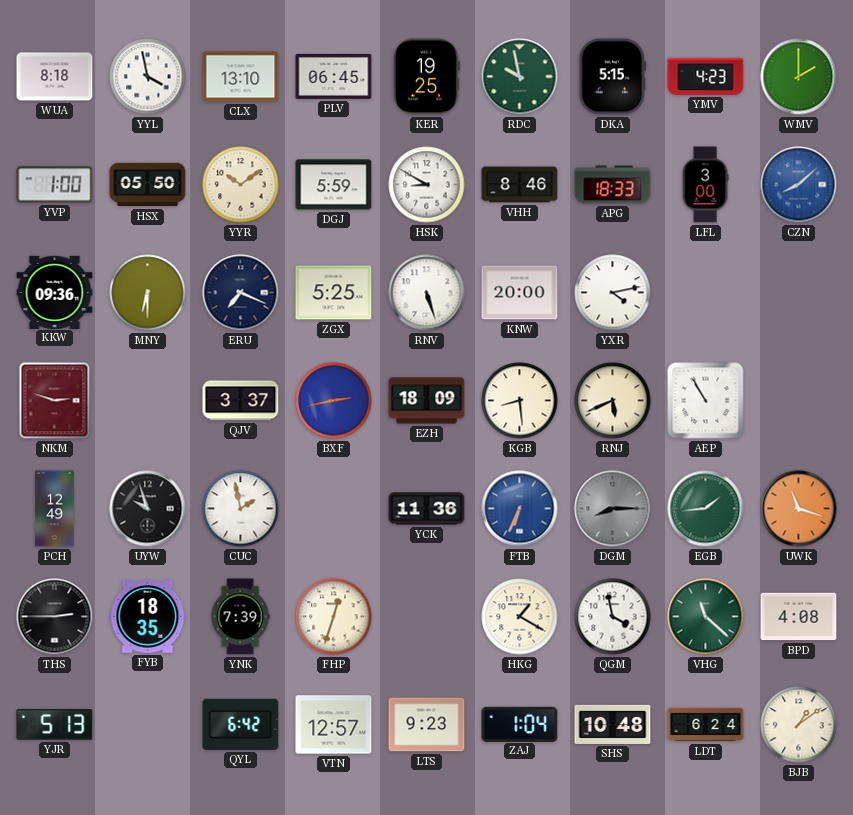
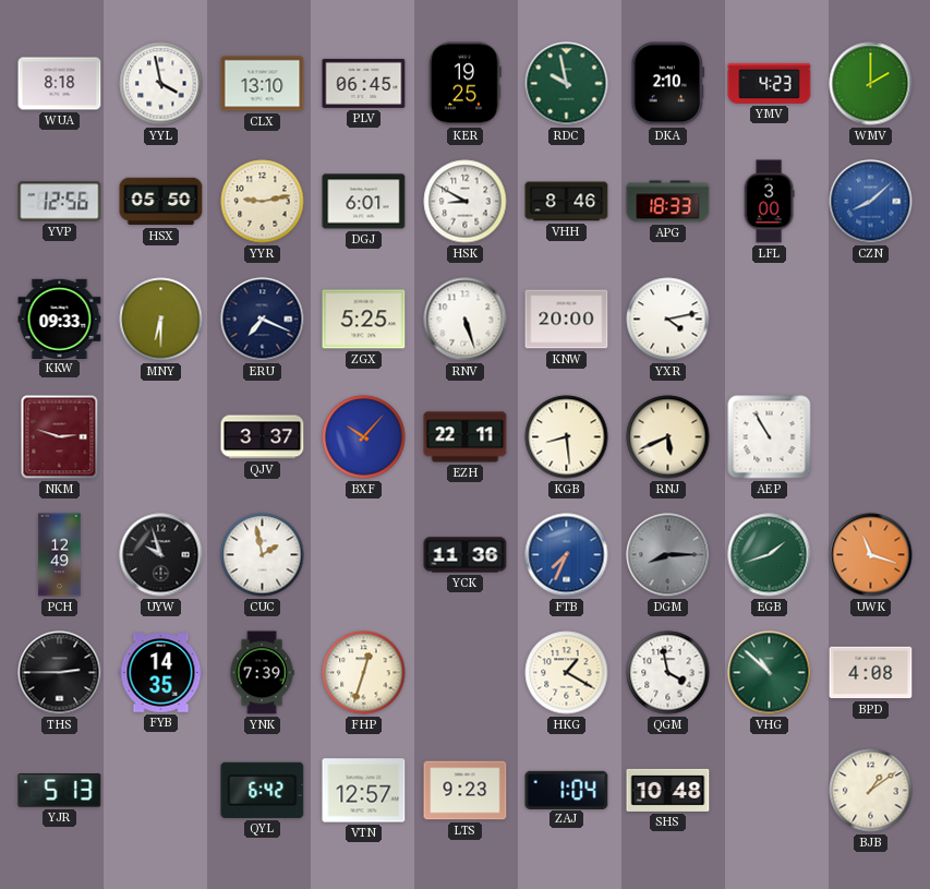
DKA: 5:15 -> 2:10
YVP: 1:00 -> 12:56
YYR: 10:09 -> 9:13
DGJ: 5:59 -> 6:01
KKW: 09:36 -> 09:33
BXF: 2:43 -> 10:07
EZH: 18:09 -> 22:11
FTB: 6:34 -> 7:34
EGB: 1:44 -> 1:42
FYB: 18:35 -> 14:35
VHG: 11:22 -> 10:52
LDT: 6:24 -> none
